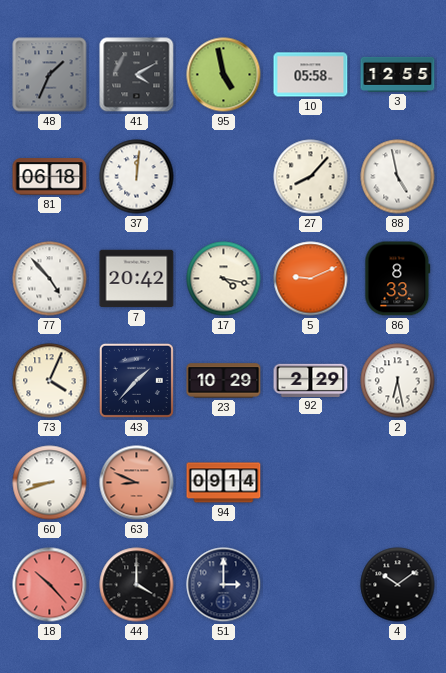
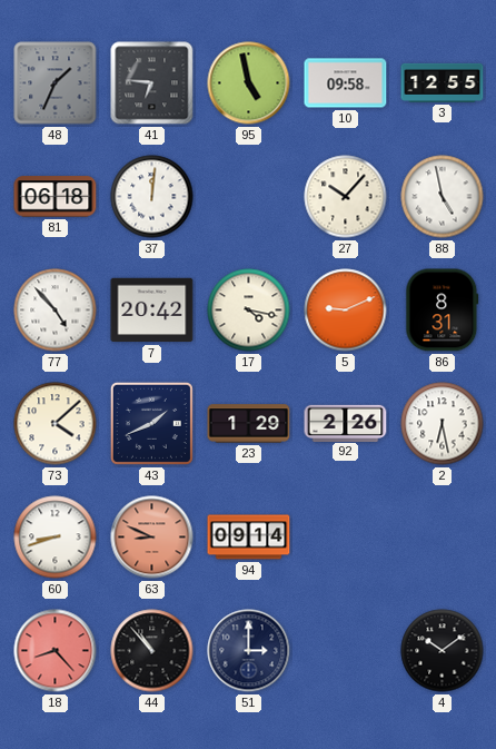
41: 4:10 -> 6:46
10: 05:58 -> 09:58
27: 8:07 -> 10:07
86: 8:33 -> 8:31
73: 4:04 -> 4:08
43: 1:37 -> 1:41
23: 10:29 -> 1:29
92: 2:29 -> 2:26
18: 10:23 -> 8:23
44: 4:00 -> 10:53
